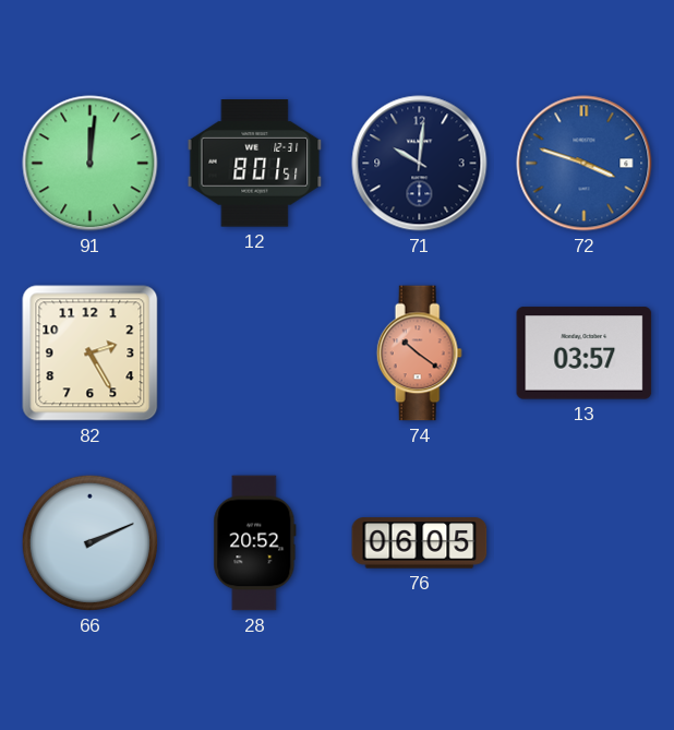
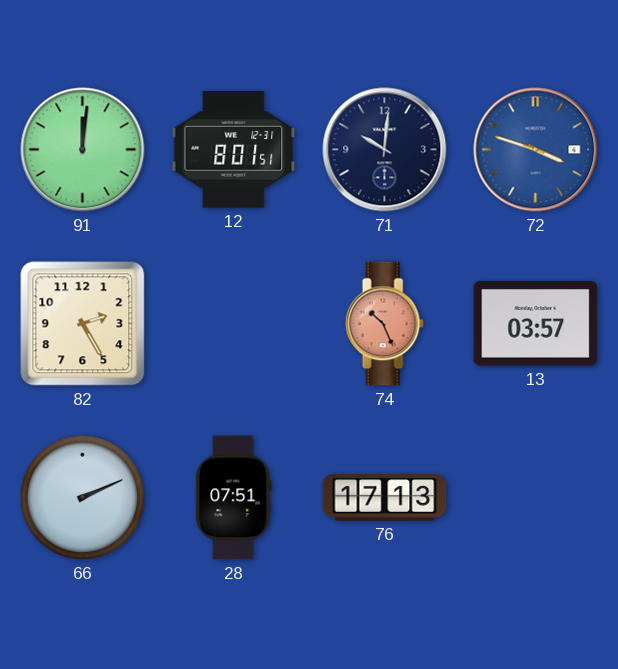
74: 10:21 -> 10:26
28: 20:52 -> 07:51
76: 06:05 -> 17:13
